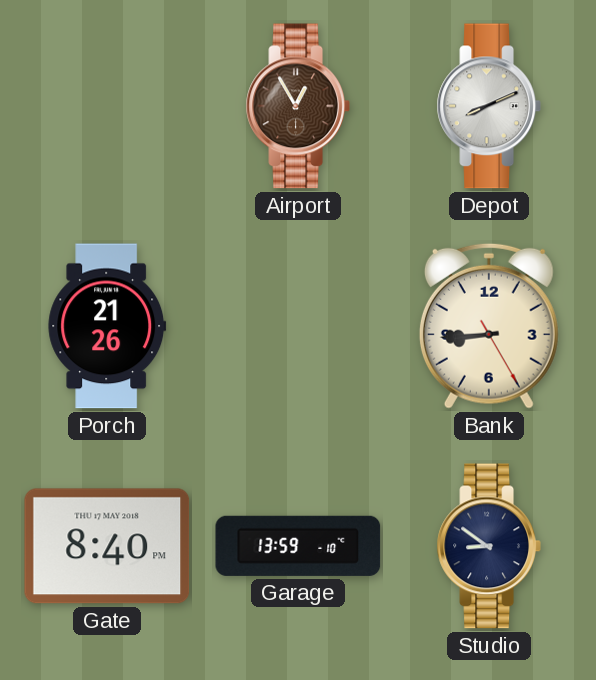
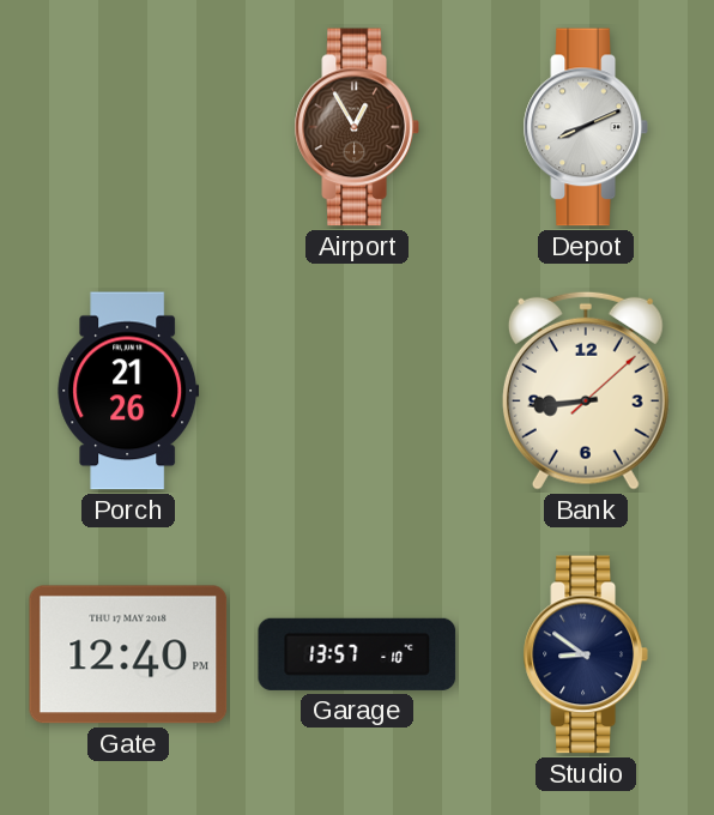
Bank: 8:44:25 -> 8:44:08
Gate: 8:40 -> 12:40
Garage: 13:59 -> 13:57
